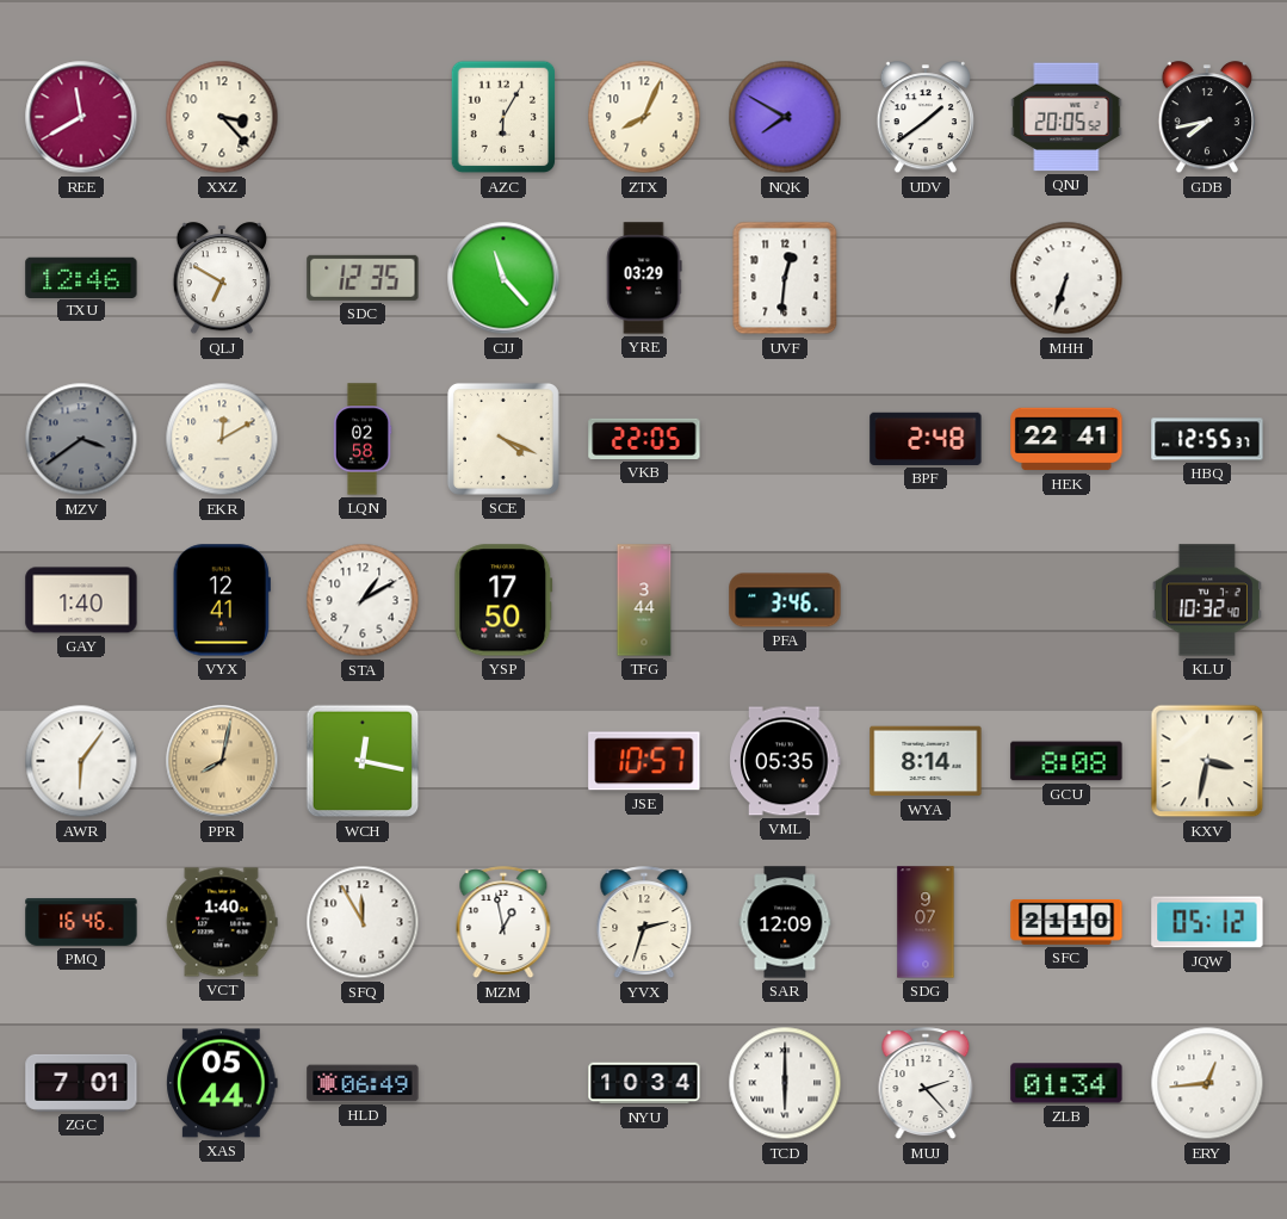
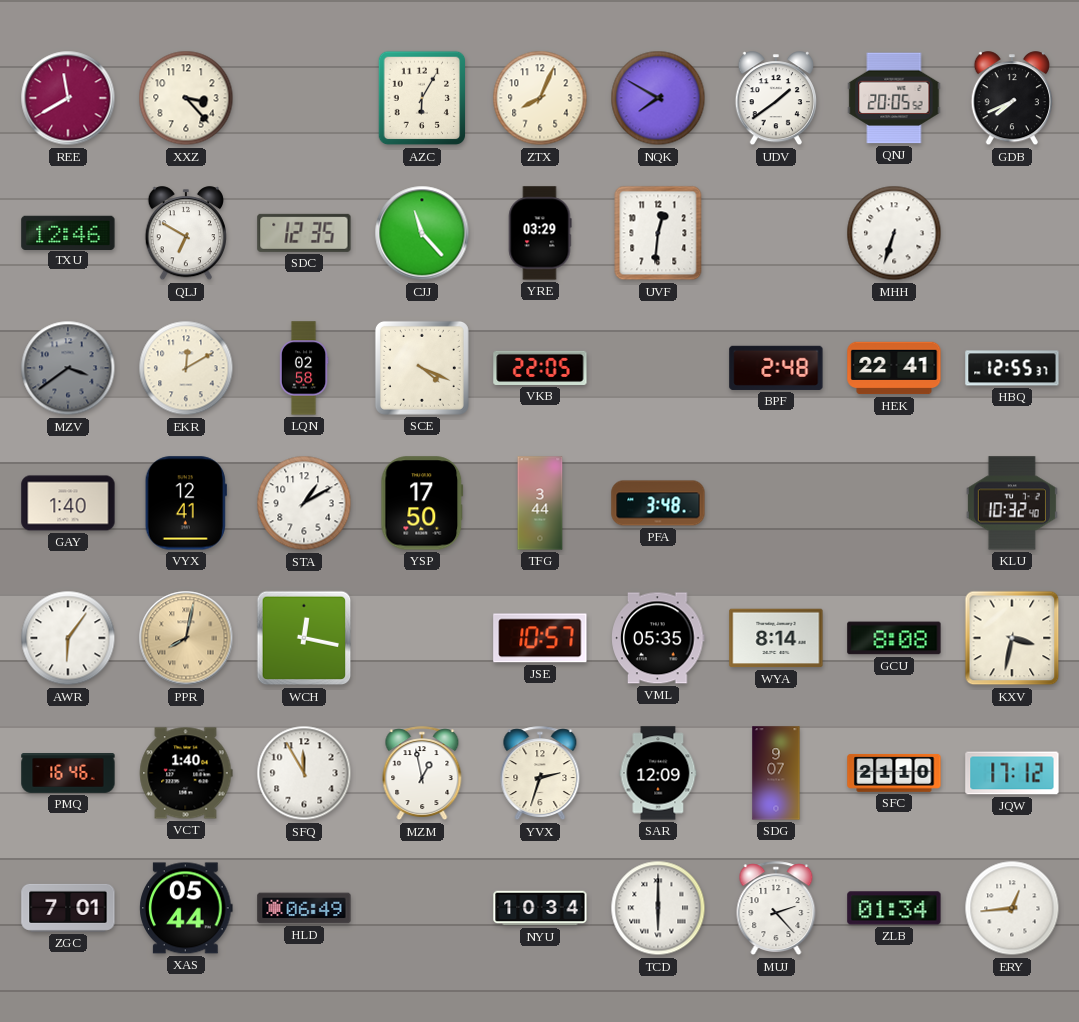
GDB: 7:43 -> 7:41
PFA: 3:46 -> 3:48
JQW: 05:12 -> 17:12
